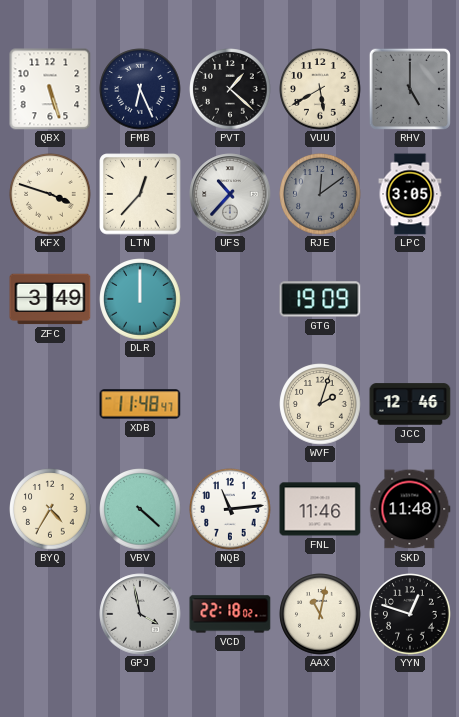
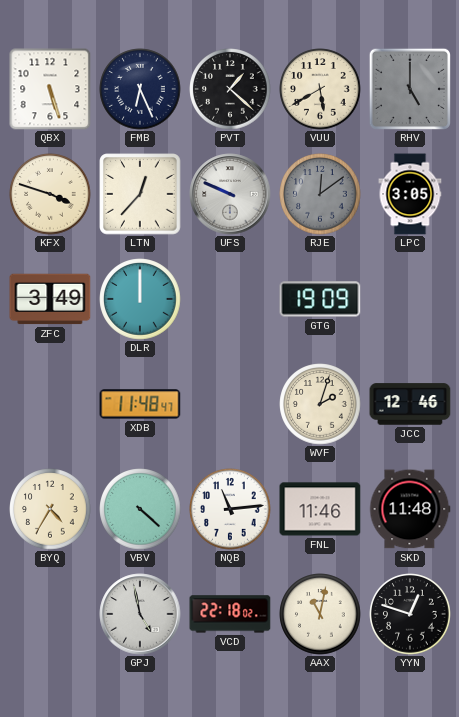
UFS: 10:37 -> 9:49
GPJ: 3:58 -> 4:58
